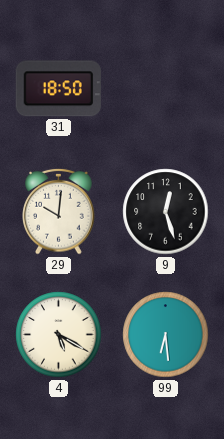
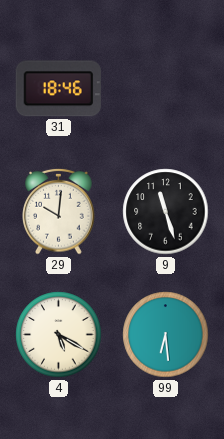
31: 18:50 -> 18:46
9: 12:27 -> 11:27
